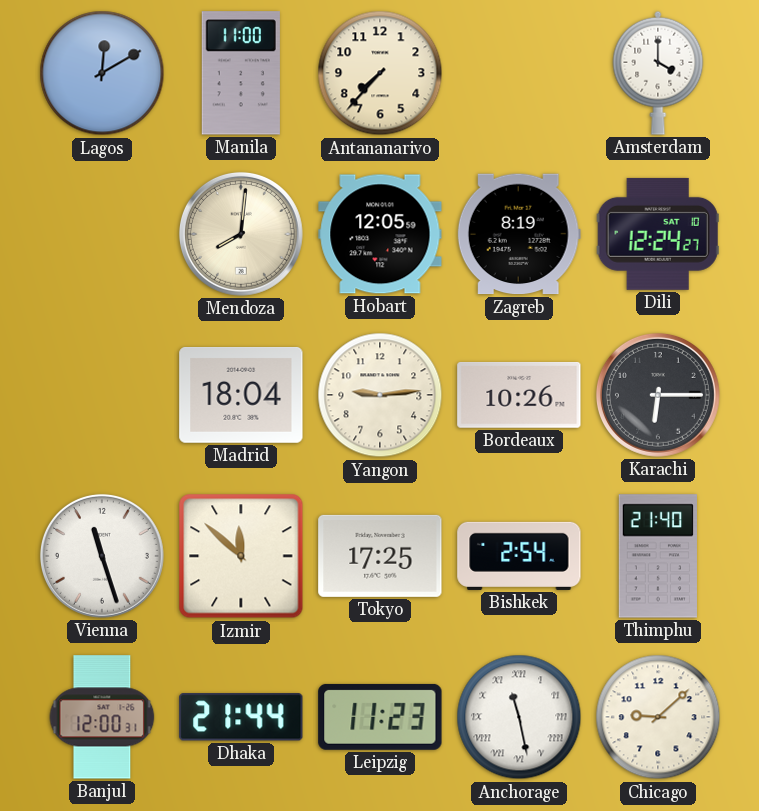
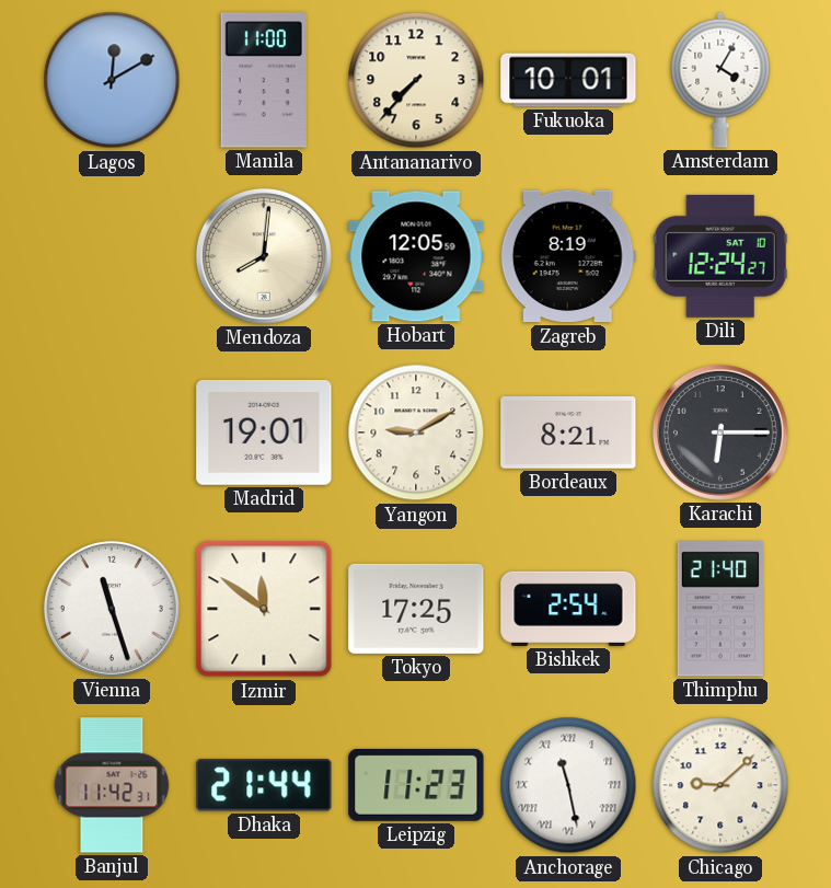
Fukuoka: none -> 10:01
Amsterdam: 4:00 -> 4:05
Madrid: 18:04 -> 19:01
Yangon: 9:14 -> 9:10
Bordeaux: 10:26 -> 8:21
Izmir: 11:52 -> 11:51
Banjul: 12:00 -> 11:42
